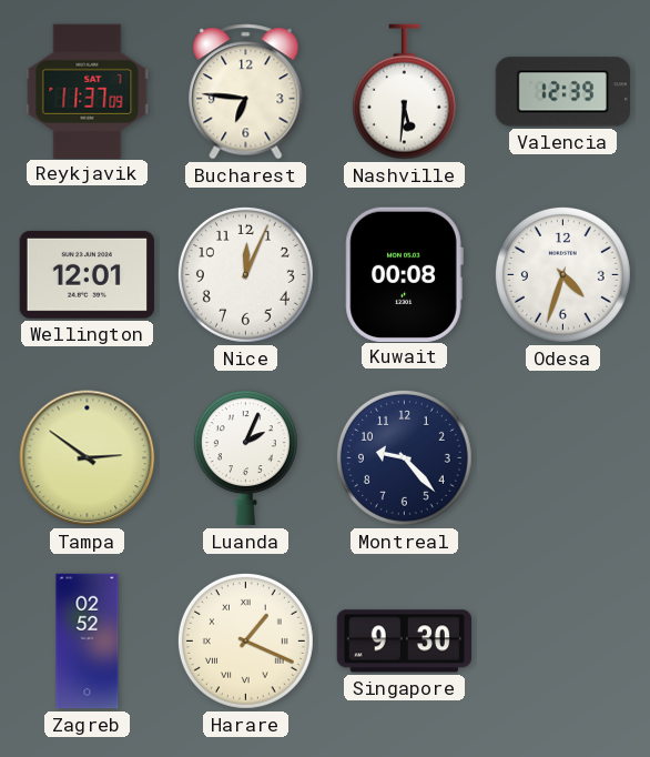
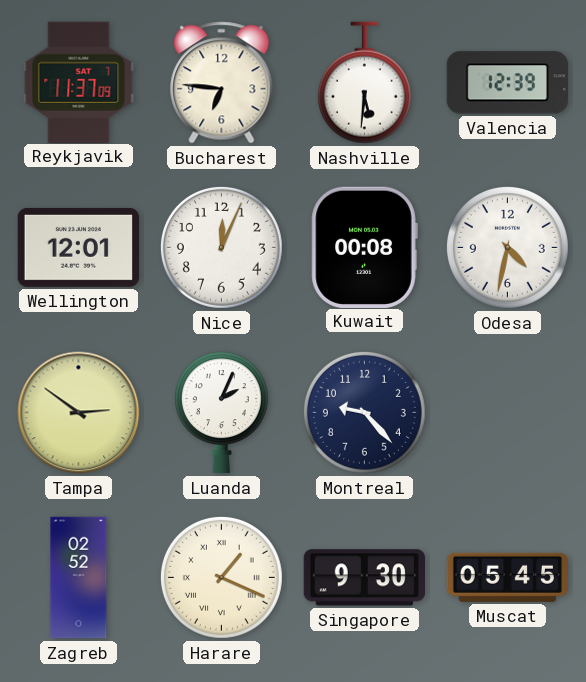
Odesa: 4:33 -> 4:32
Muscat: none -> 05:45
